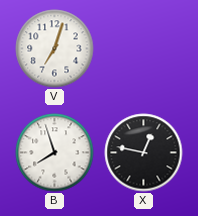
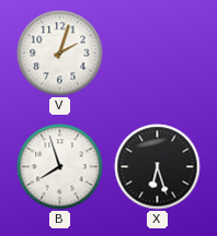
V: 7:03 -> 2:03
X: 12:47 -> 6:27
